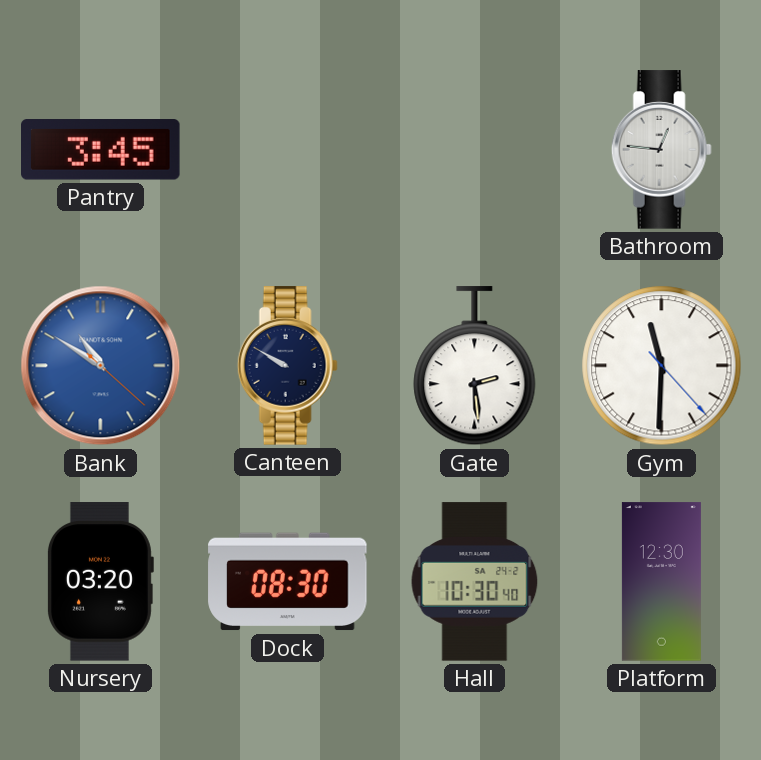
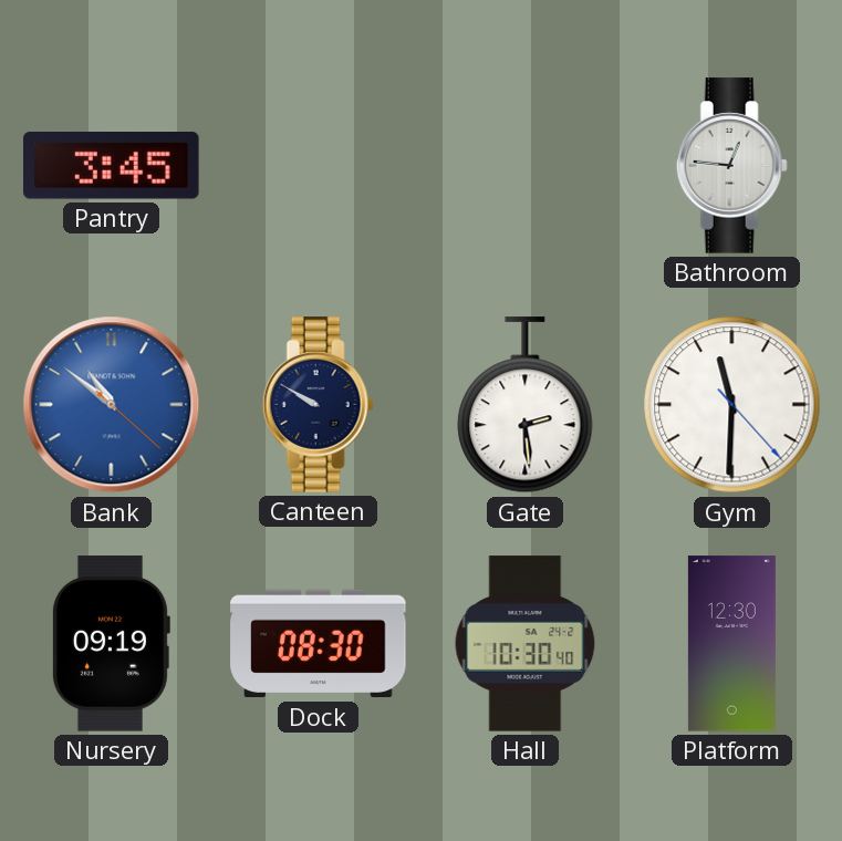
Bank: 10:50 -> 10:51
Nursery: 03:20 -> 09:19
